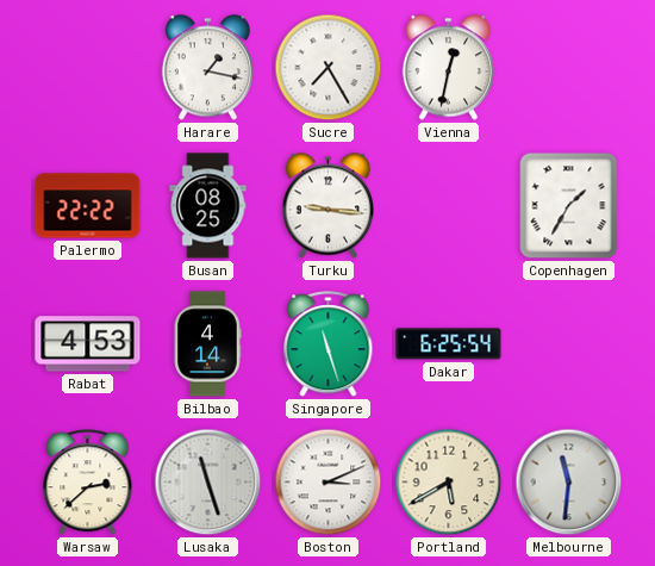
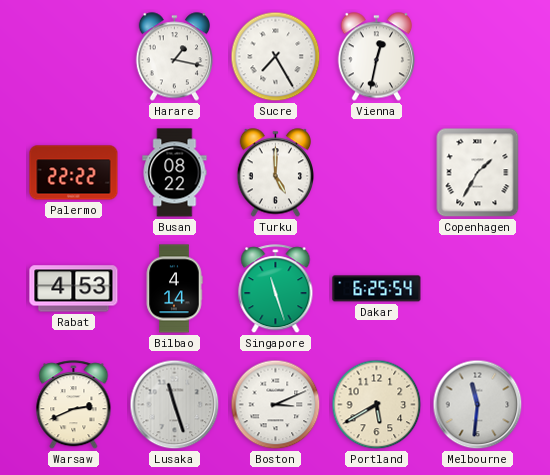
Busan: 08:25 -> 08:22
Turku: 9:16 -> 5:00
Warsaw: 2:38 -> 2:41
